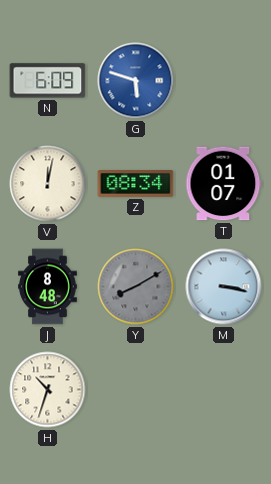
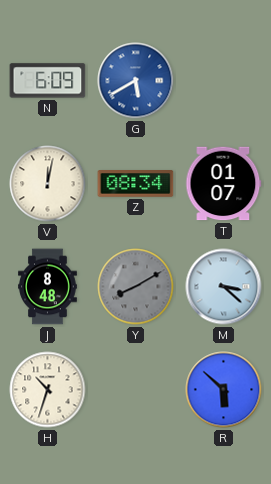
G: 5:48 -> 5:40
M: 3:17 -> 3:22
R: none -> 5:52
